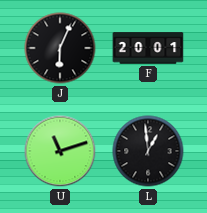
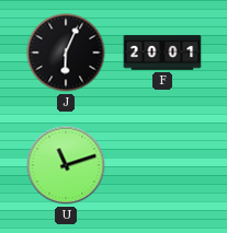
L: 12:59 -> none
